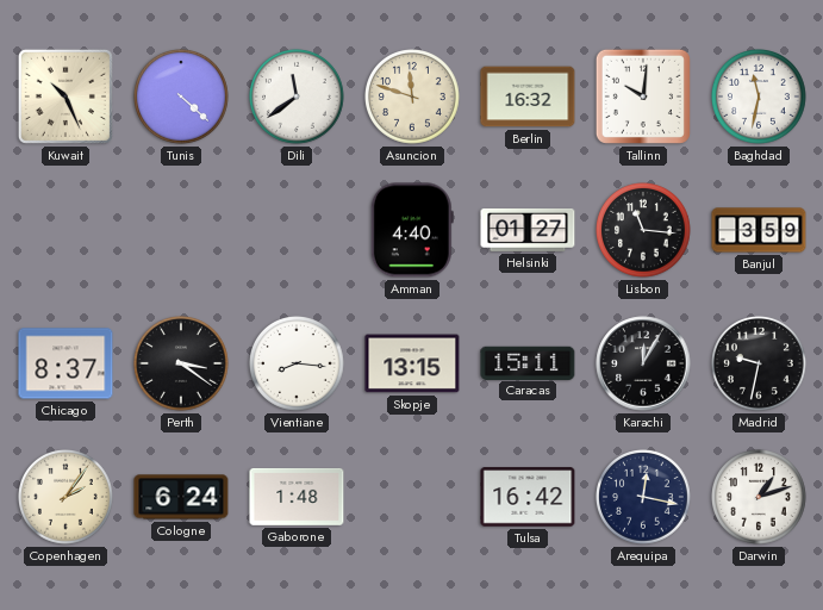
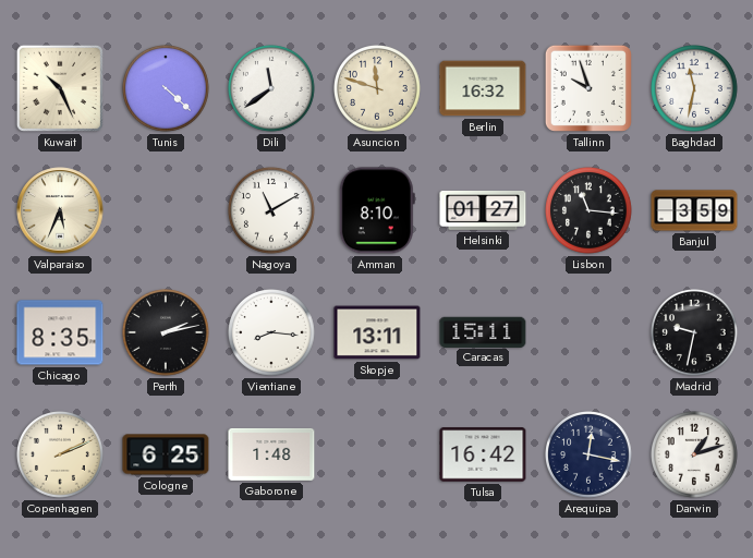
Tallinn: 10:01 -> 9:57
Valparaiso: none -> 5:34
Nagoya: none -> 11:10
Amman: 4:40 -> 8:10
Chicago: 8:37 -> 8:35
Perth: 3:21 -> 2:13
Skopje: 13:15 -> 13:11
Karachi: 12:05 -> none
Copenhagen: 2:06 -> 2:11
Cologne: 6:24 -> 6:25
